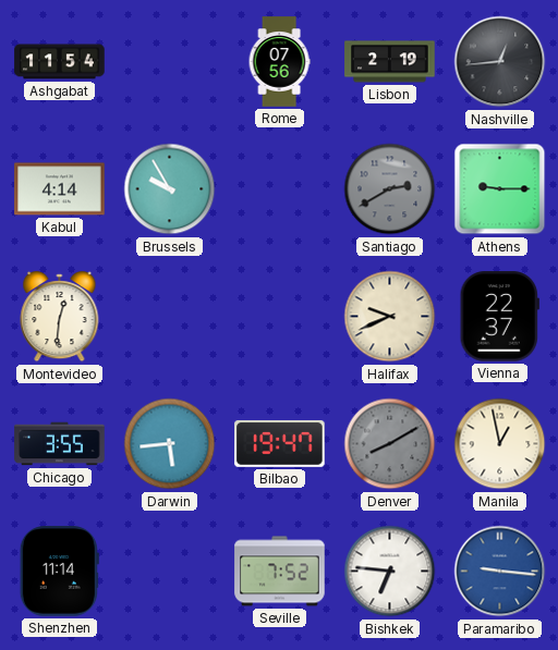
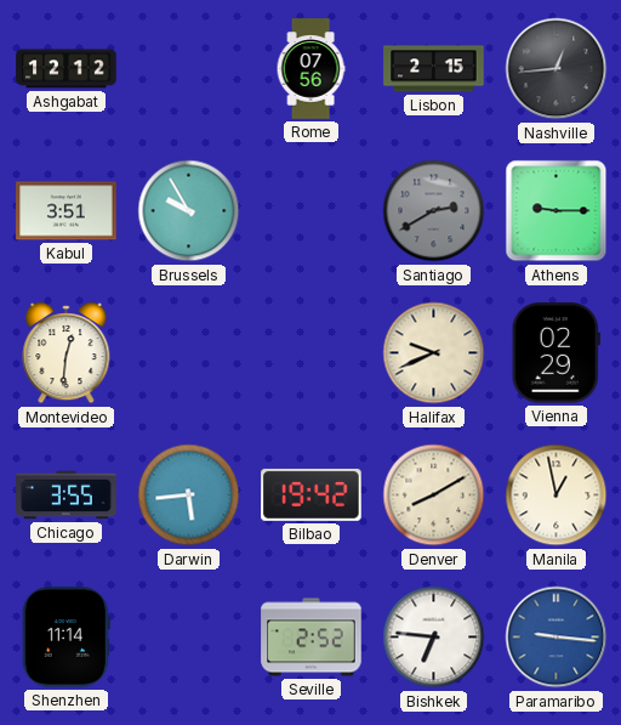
Ashgabat: 11:54 -> 12:12
Lisbon: 2:19 -> 2:15
Kabul: 4:14 -> 3:51
Vienna: 22:37 -> 02:29
Bilbao: 19:47 -> 19:42
Denver dial: grey -> cream
Seville: 7:52 -> 2:52
